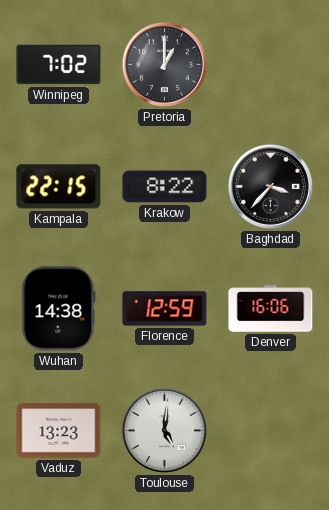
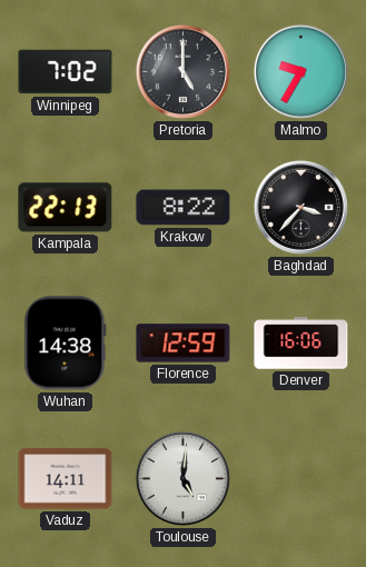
Pretoria: 1:00 -> 5:00
Malmo: none -> 9:35
Kampala: 22:15 -> 22:13
Vaduz: 13:23 -> 14:11
